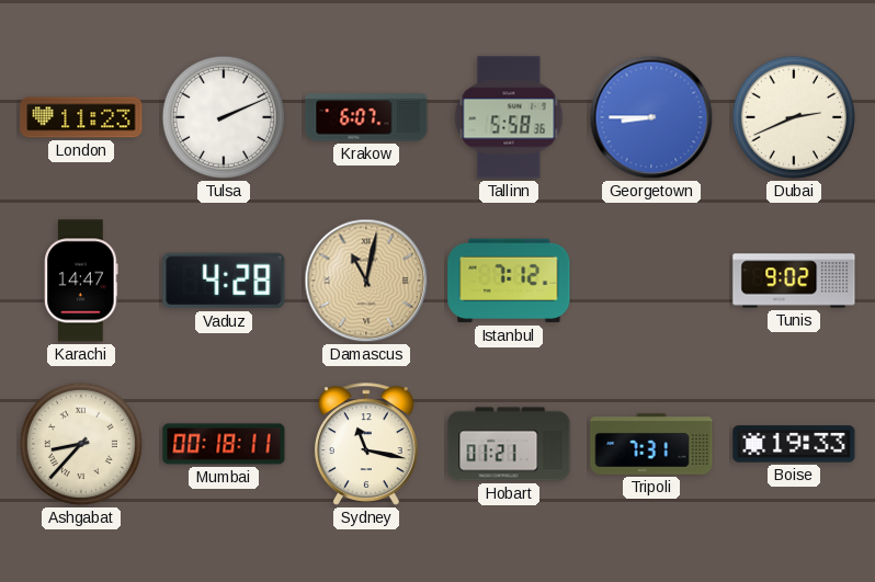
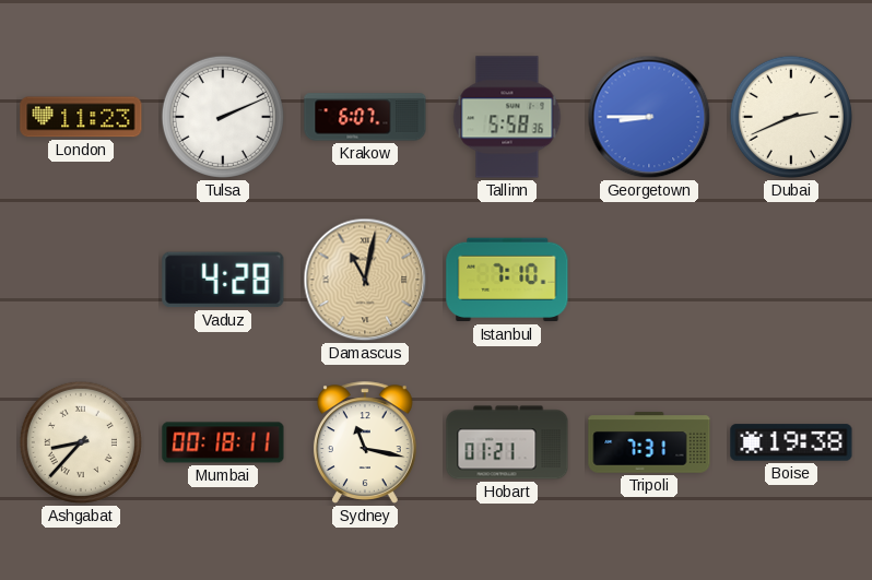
Karachi: 14:47 -> none
Istanbul: 7:12 -> 7:10
Tunis: 9:02 -> none
Boise: 19:33 -> 19:38
